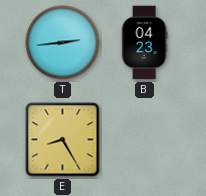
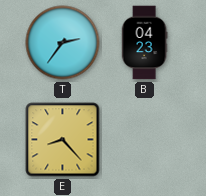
T: 2:44 -> 2:36
E: 8:25 -> 8:23
